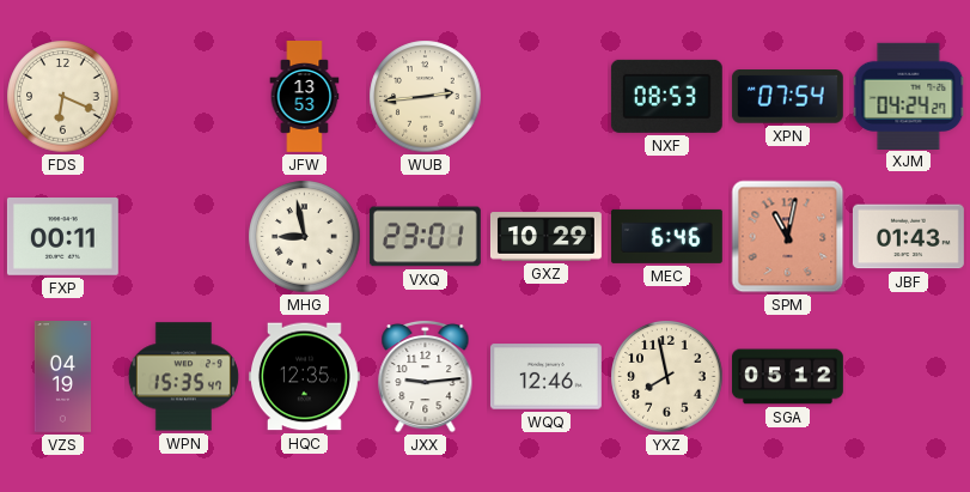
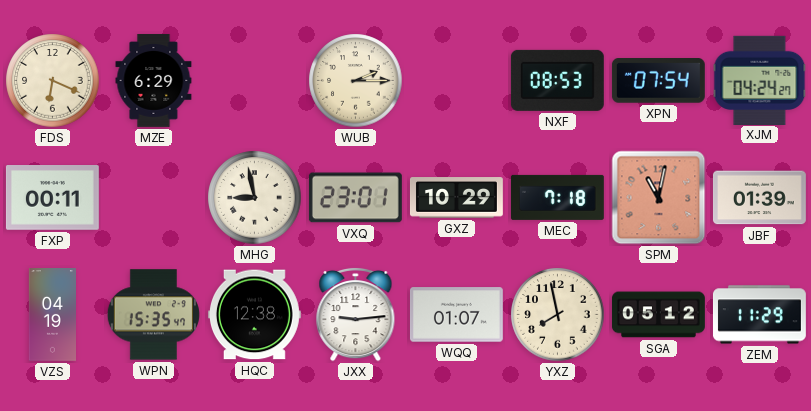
MZE: none -> 6:29
JFW: 13:53 -> none
WUB: 2:44 -> 2:15
MEC: 6:46 -> 7:18
JBF: 01:43 -> 01:39
HQC: 12:35 -> 12:38
WQQ: 12:46 -> 01:07
ZEM: none -> 11:29
